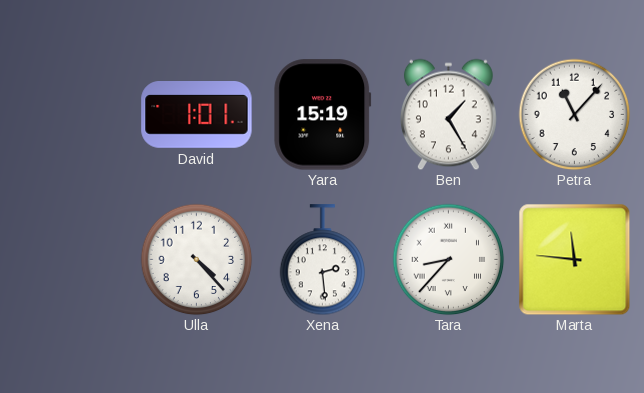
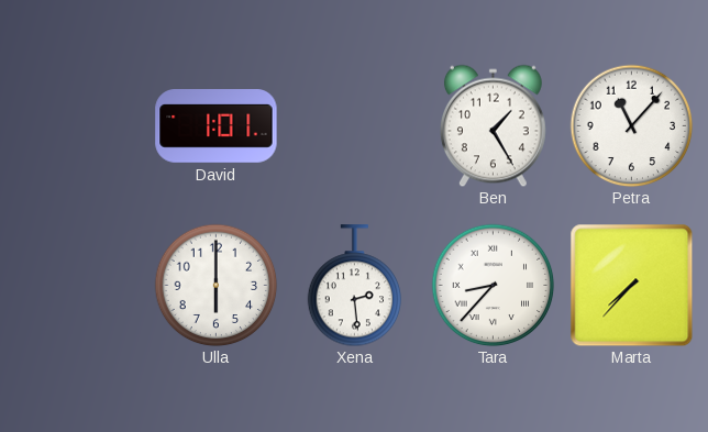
Yara: 15:19 -> none
Ulla: 4:23 -> 6:00
Marta: 11:46 -> 7:37
